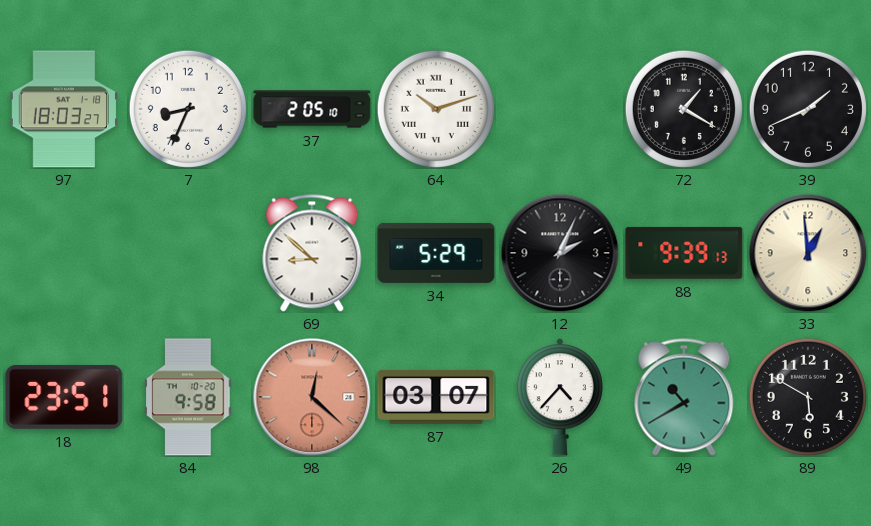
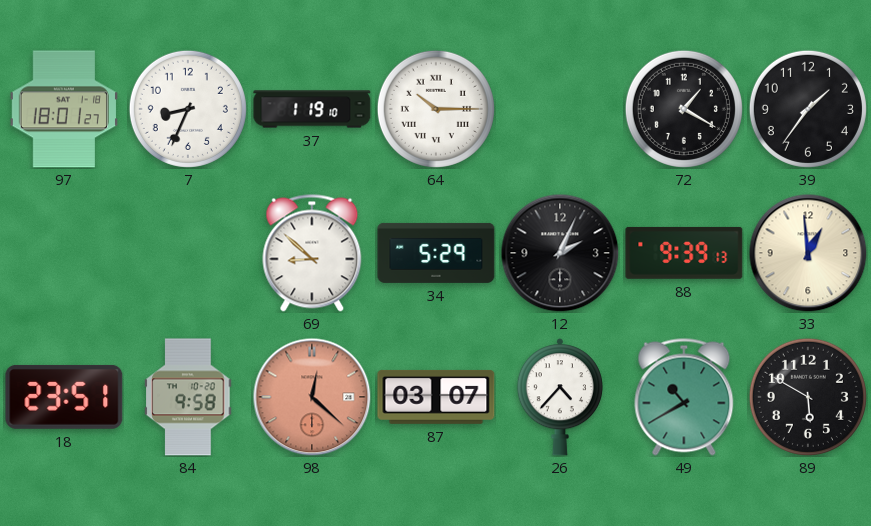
97: 18:03 -> 18:01
37: 2:05 -> 1:19
64: 10:12 -> 10:15
39: 1:41 -> 1:36
